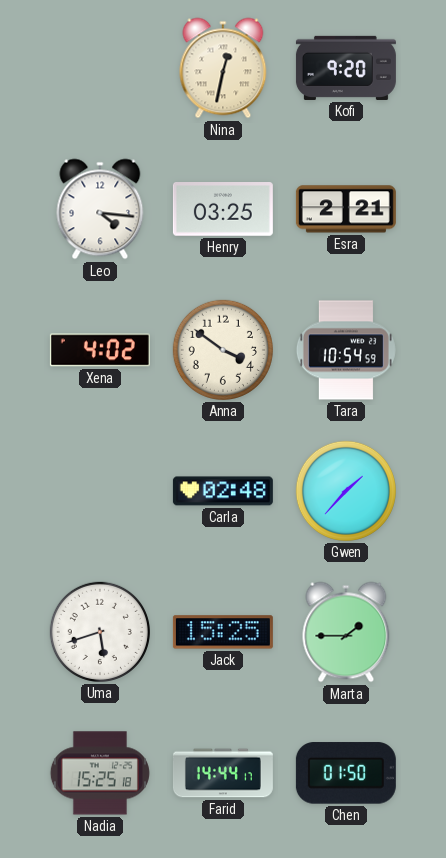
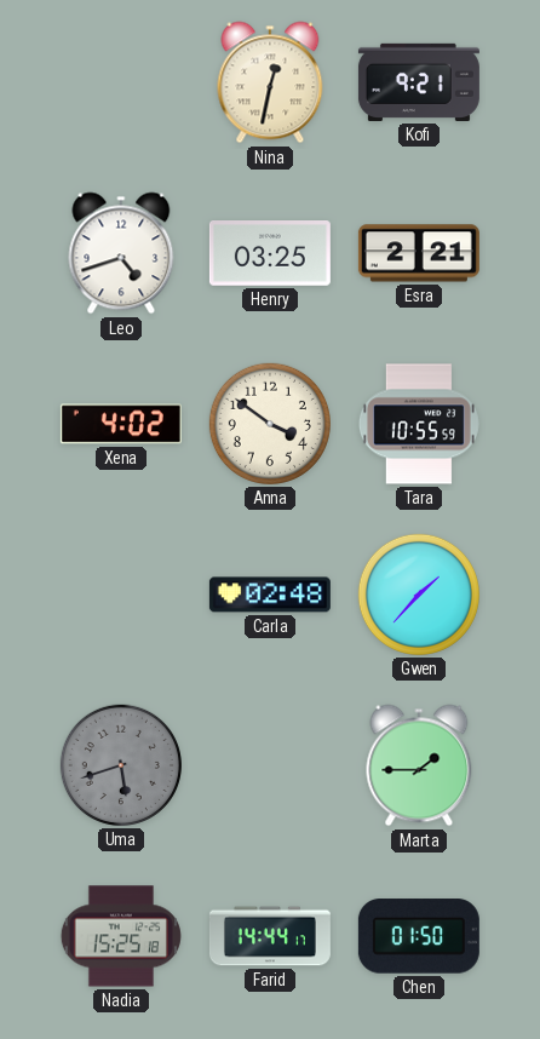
Kofi: 9:20 -> 9:21
Leo: 4:16 -> 4:42
Tara: 10:54 -> 10:55
Uma dial: white -> grey
Jack: 15:25 -> none
